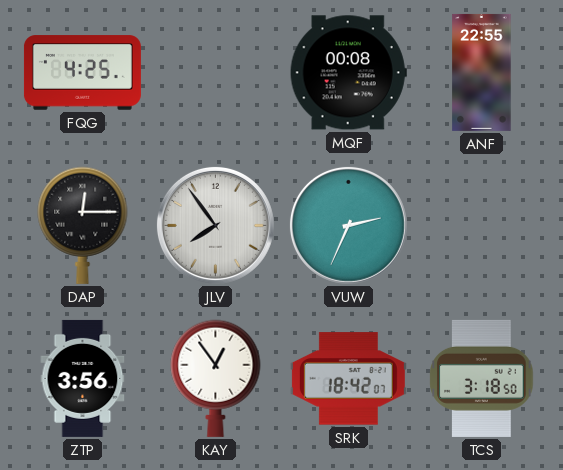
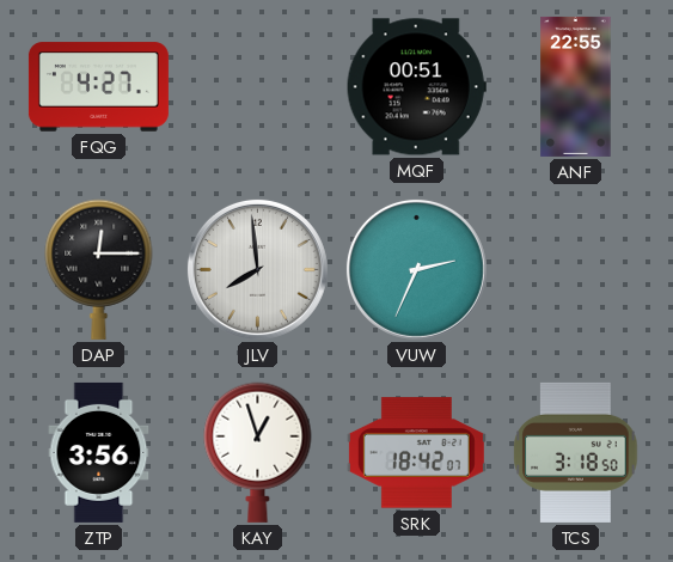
FQG: 4:25 -> 4:27
MQF: 00:08 -> 00:51
JLV: 7:54 -> 7:59
KAY: 12:54 -> 12:57
